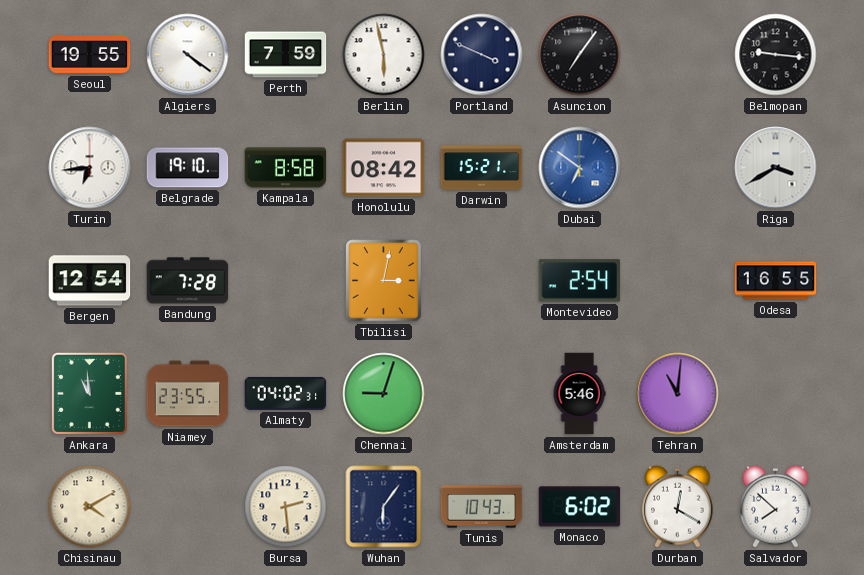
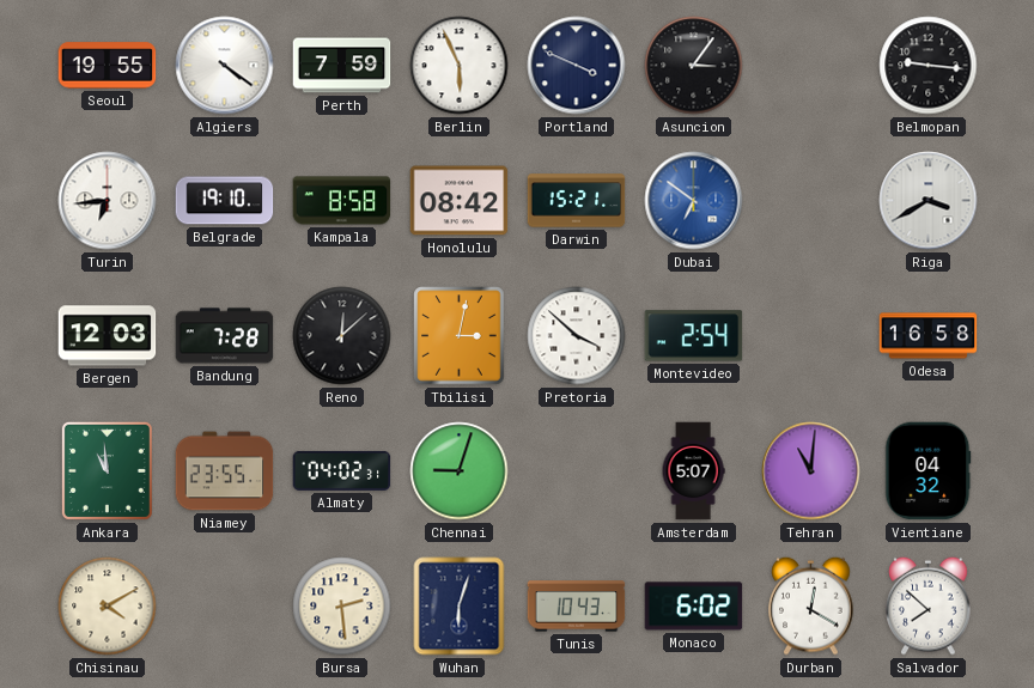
Berlin: 5:58 -> 5:56
Asuncion: 7:06 -> 3:06
Bergen: 12:54 -> 12:03
Reno: none -> 12:08
Pretoria: none -> 3:52
Odesa: 16:55 -> 16:58
Amsterdam: 5:46 -> 5:07
Vientiane: none -> 04:32
Wuhan: 6:06 -> 6:03
